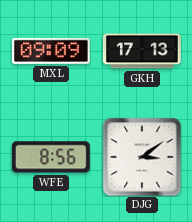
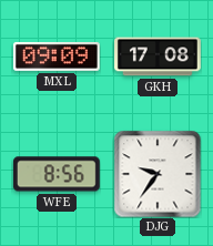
GKH: 17:13 -> 17:08
DJG: 3:09 -> 9:36
